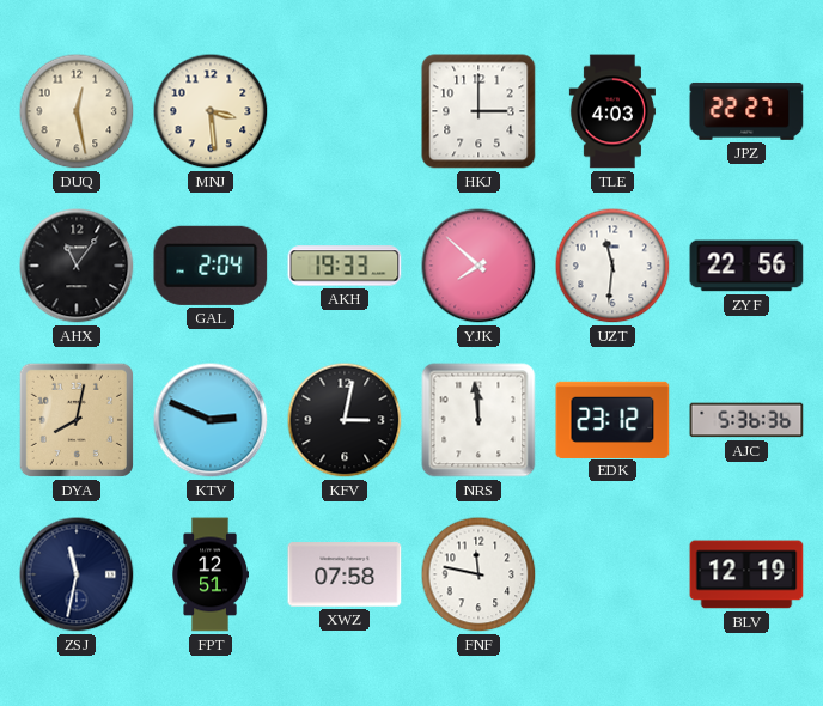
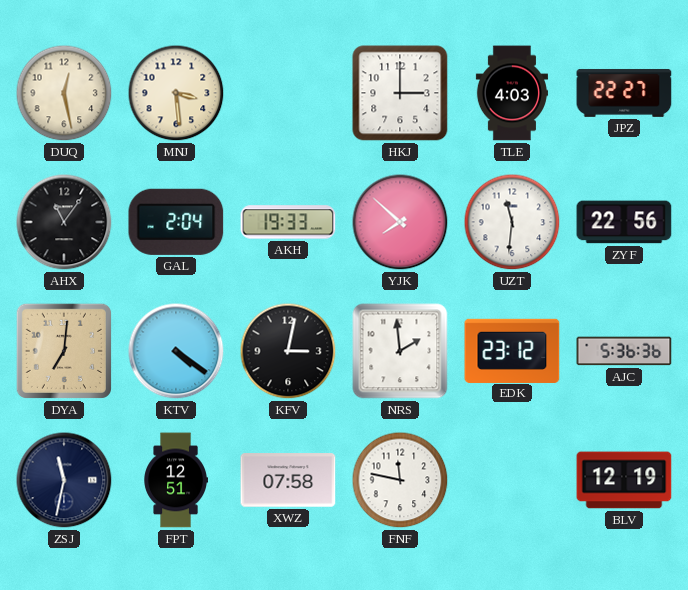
DYA: 8:02 -> 7:01
KTV: 2:49 -> 4:21
NRS: 11:59 -> 1:59
